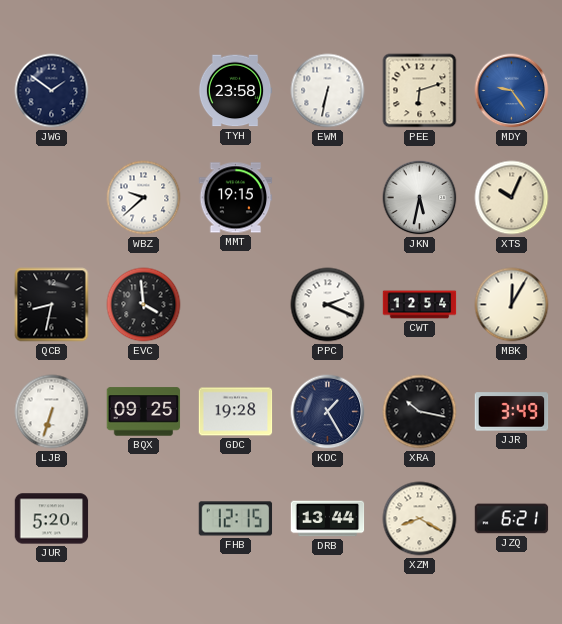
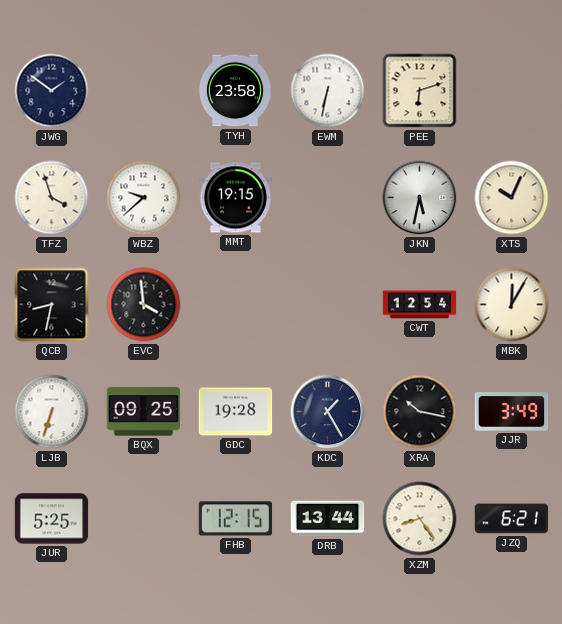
MDY: 9:24 -> none
TFZ: none -> 3:57
PPC: 2:19 -> none
JUR: 5:20 -> 5:25
XZM: 8:20 -> 8:24
